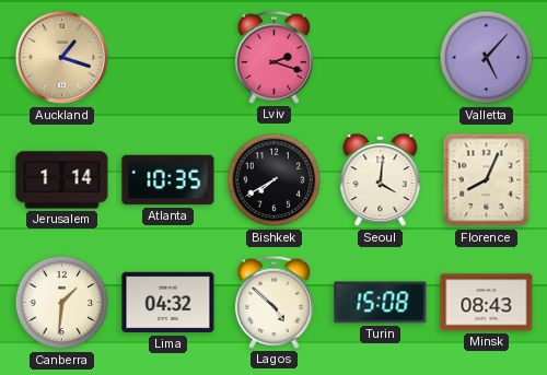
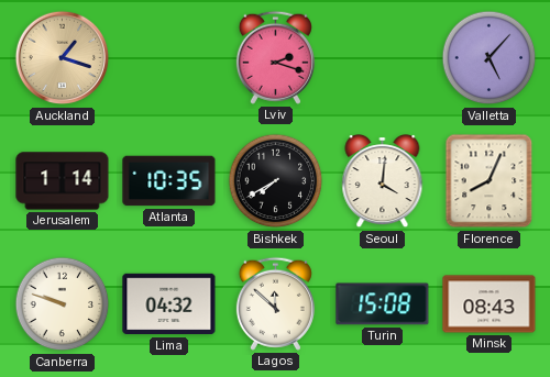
Canberra: 1:31 -> 9:48
Lagos: 4:52 -> 11:52
